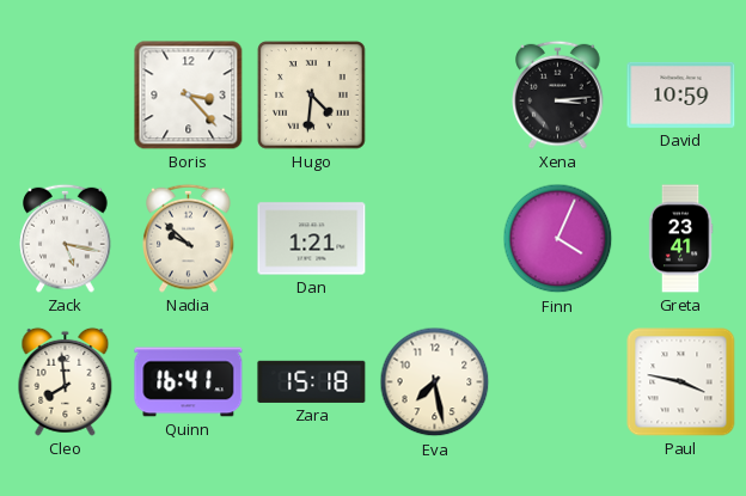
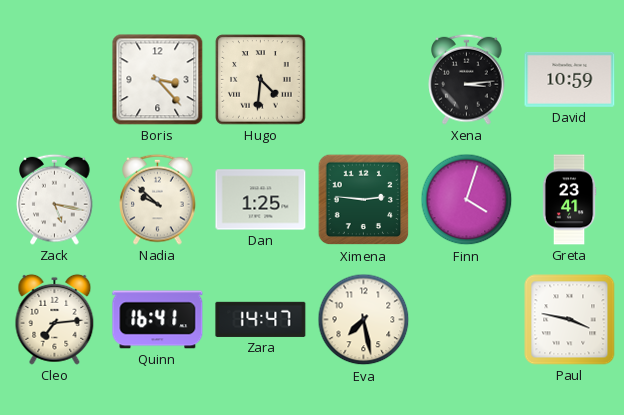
Dan: 1:21 -> 1:25
Ximena: none -> 2:46
Finn: 4:04 -> 4:03
Cleo: 7:59 -> 7:14
Zara: 15:18 -> 14:47
